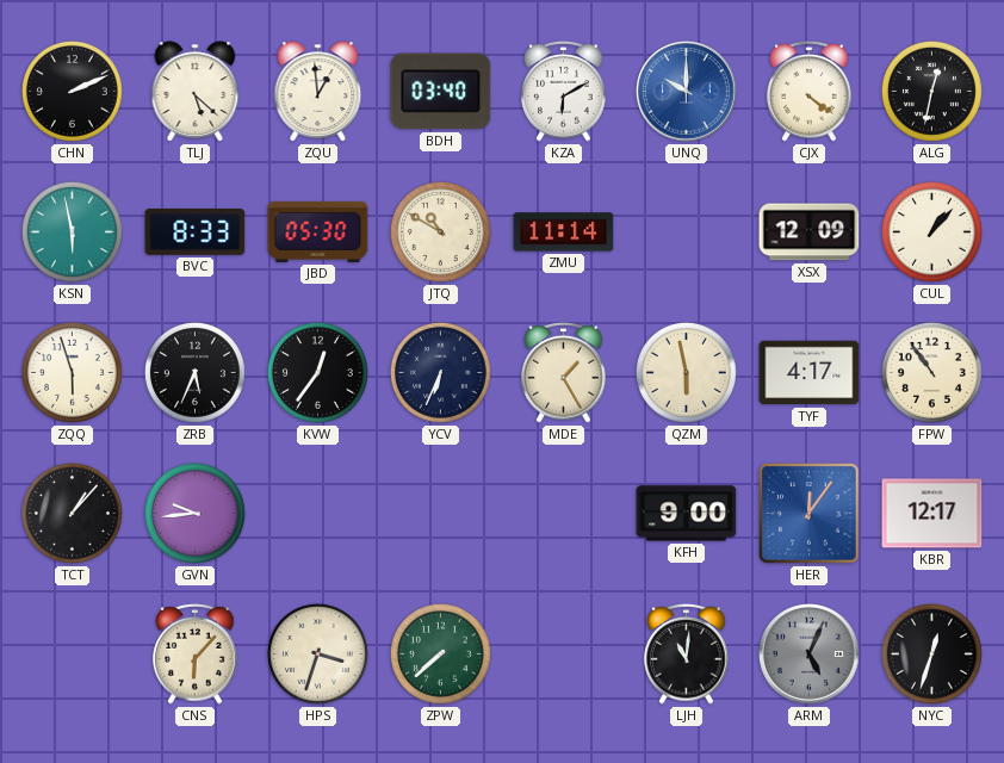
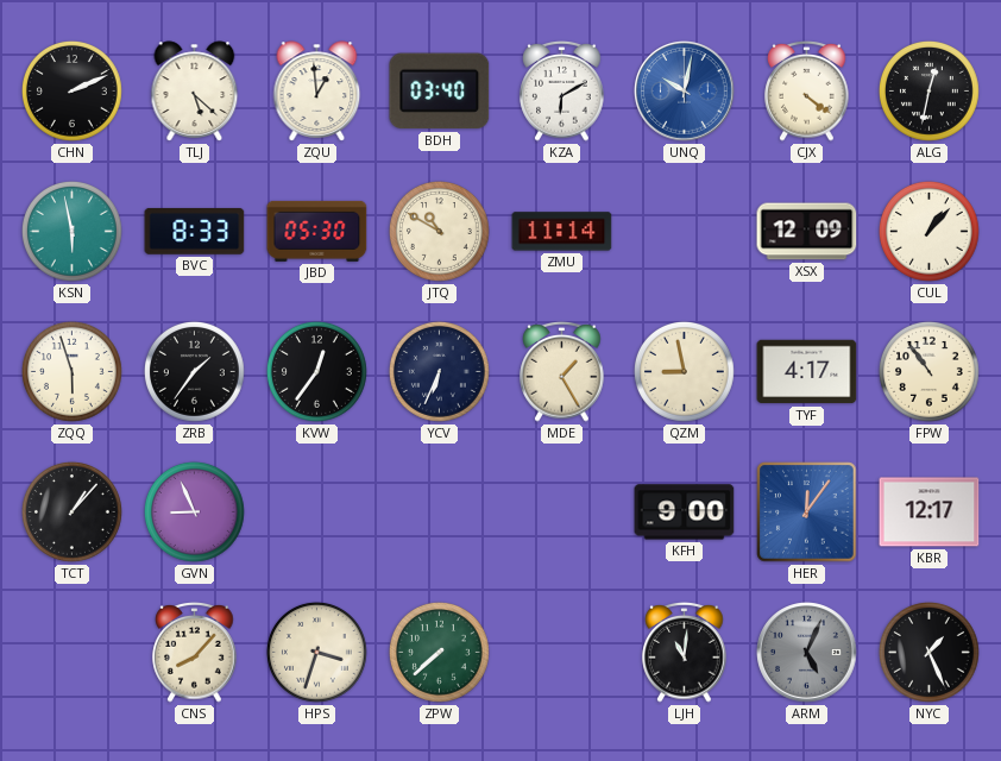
UNQ: 10:00 -> 10:02
ZRB: 5:34 -> 1:36
QZM: 5:58 -> 8:58
GVN: 9:44 -> 8:56
CNS: 6:07 -> 8:07
NYC: 12:33 -> 1:26
